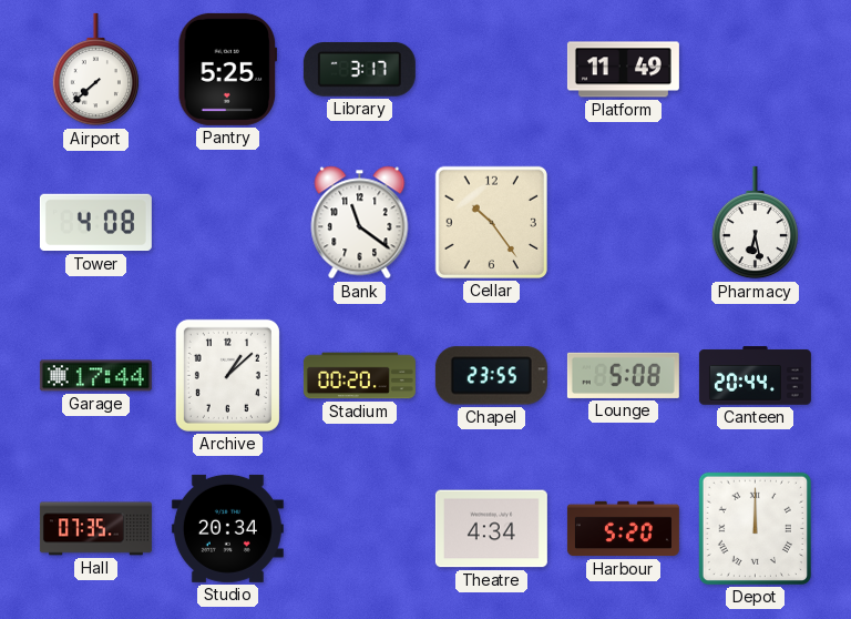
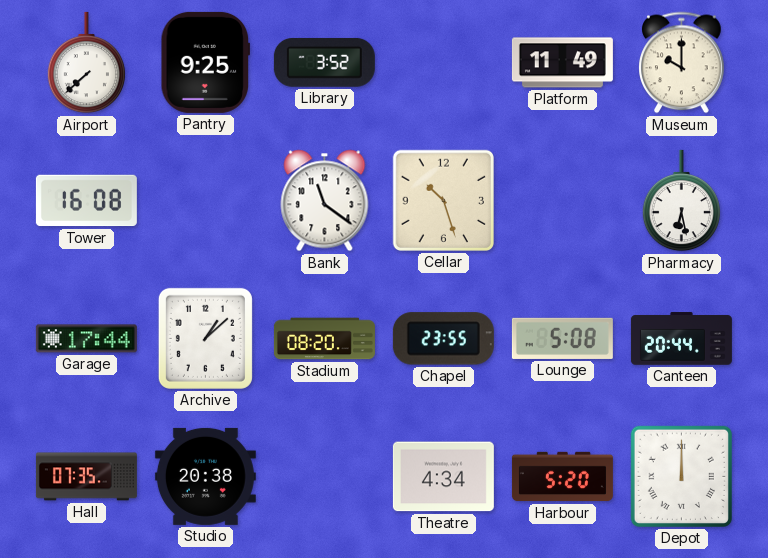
Pantry: 5:25 -> 9:25
Library: 3:17 -> 3:52
Museum: none -> 10:00
Tower: 4:08 -> 16:08
Cellar: 10:24 -> 10:27
Stadium: 00:20 -> 08:20
Studio: 20:34 -> 20:38
